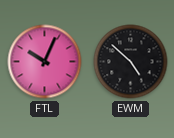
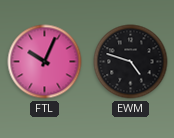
EWM: 4:52 -> 4:48
